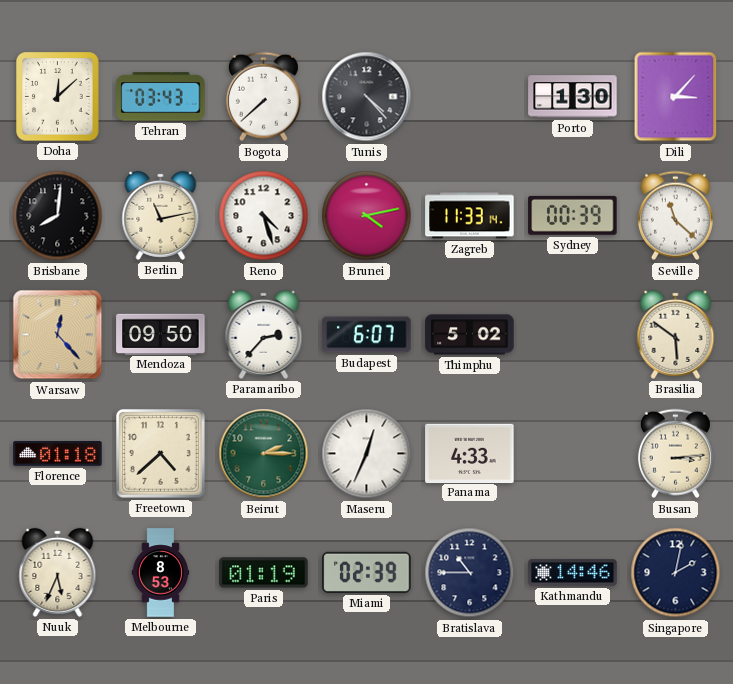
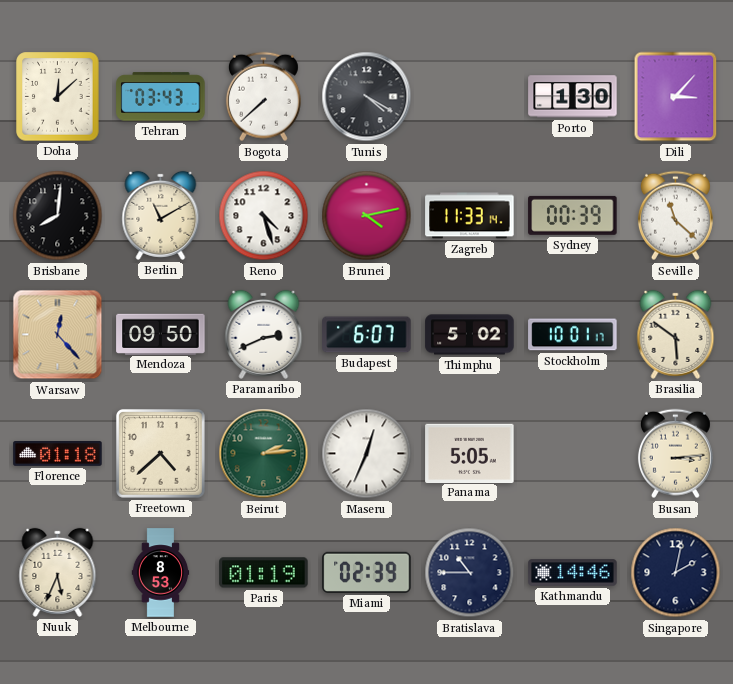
Tunis: 4:23 -> 4:20
Berlin: 11:13 -> 11:10
Paramaribo: 2:37 -> 2:41
Stockholm: none -> 10:01
Beirut: 2:15 -> 2:14
Panama: 4:33 -> 5:05
